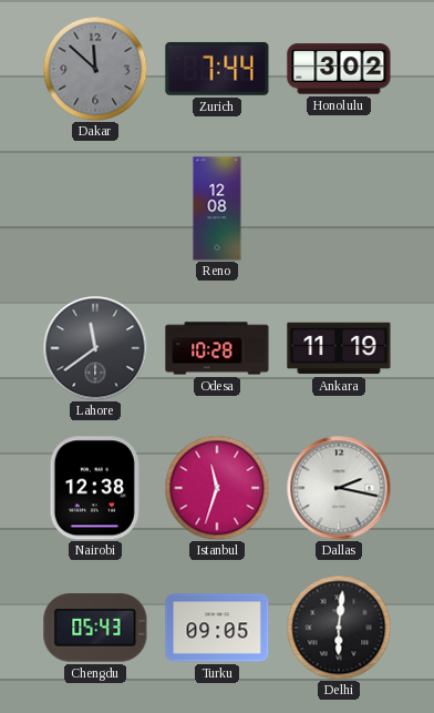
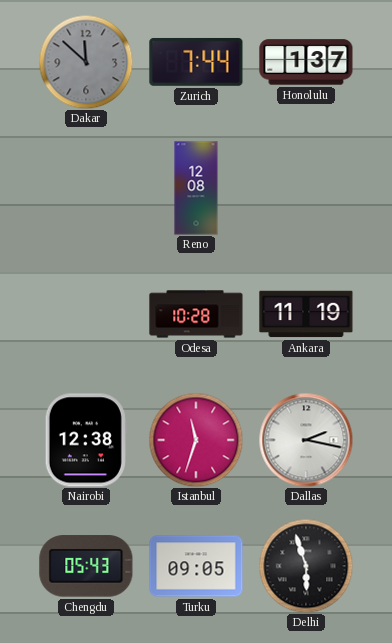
Honolulu: 3:02 -> 1:37
Lahore: 11:39 -> none
Delhi: 6:01 -> 5:57
